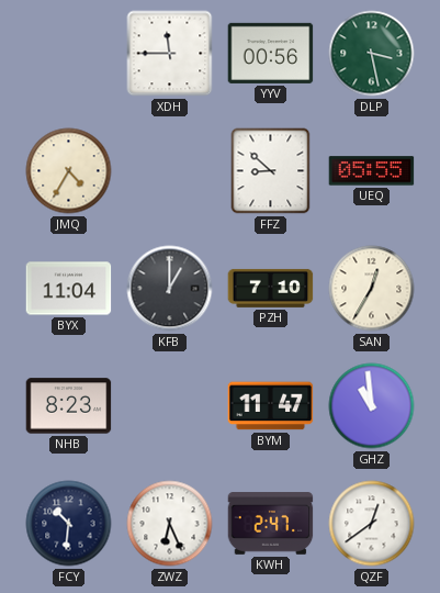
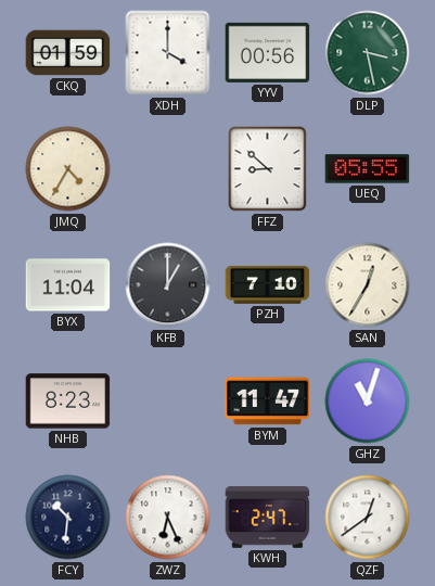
CKQ: none -> 01:59
XDH: 11:45 -> 4:00
GHZ: 10:59 -> 11:03
